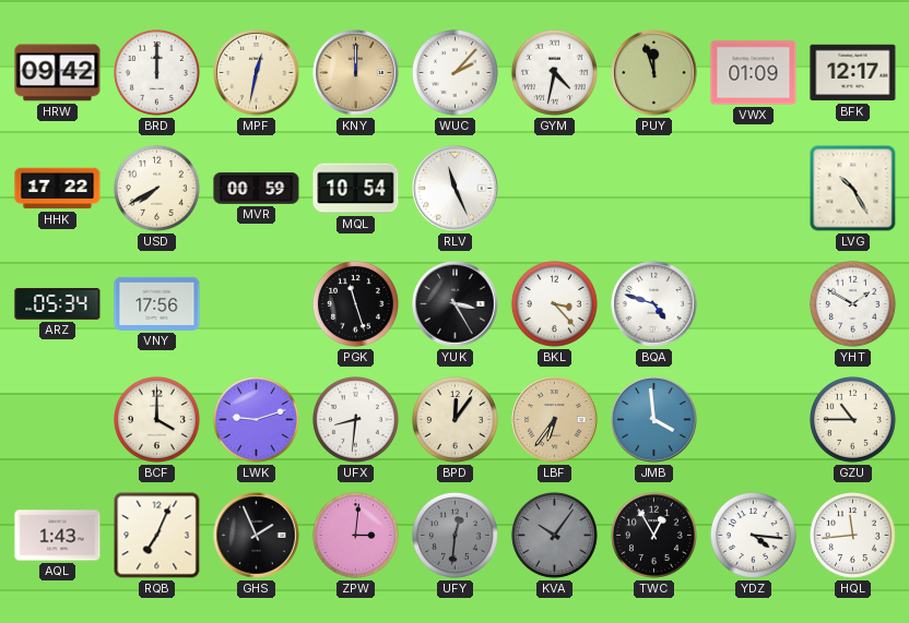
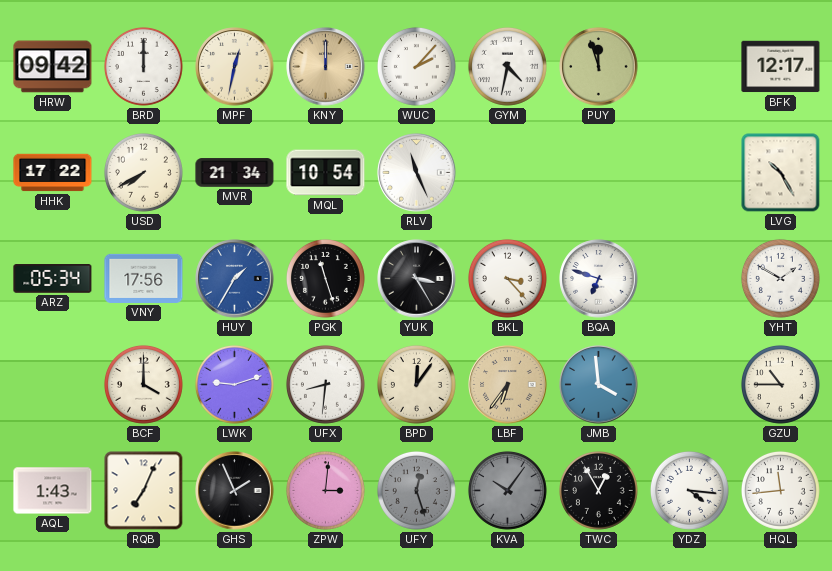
VWX: 01:09 -> none
MVR: 00:59 -> 21:34
HUY: none -> 1:35
BQA: 4:48 -> 6:48
UFY: 12:31 -> 12:27
